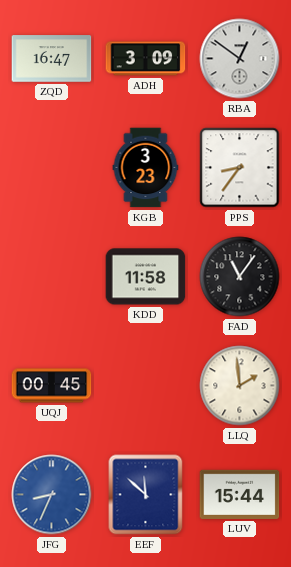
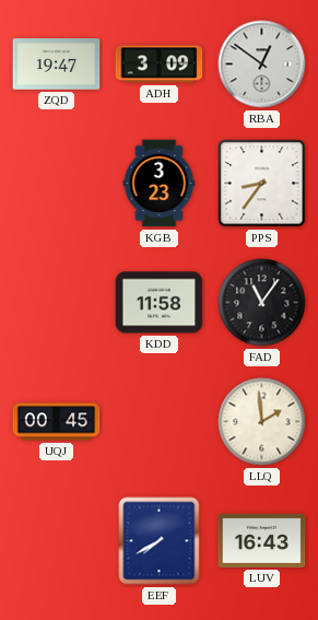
ZQD: 16:47 -> 19:47
JFG: 8:34 -> none
EEF: 11:52 -> 7:40
LUV: 15:44 -> 16:43
